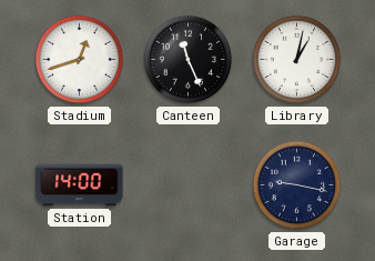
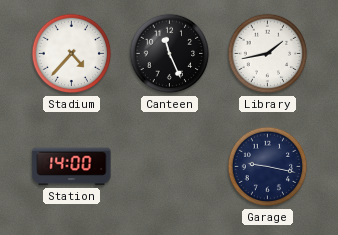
Stadium: 12:42 -> 4:37
Library: 1:02 -> 1:43
